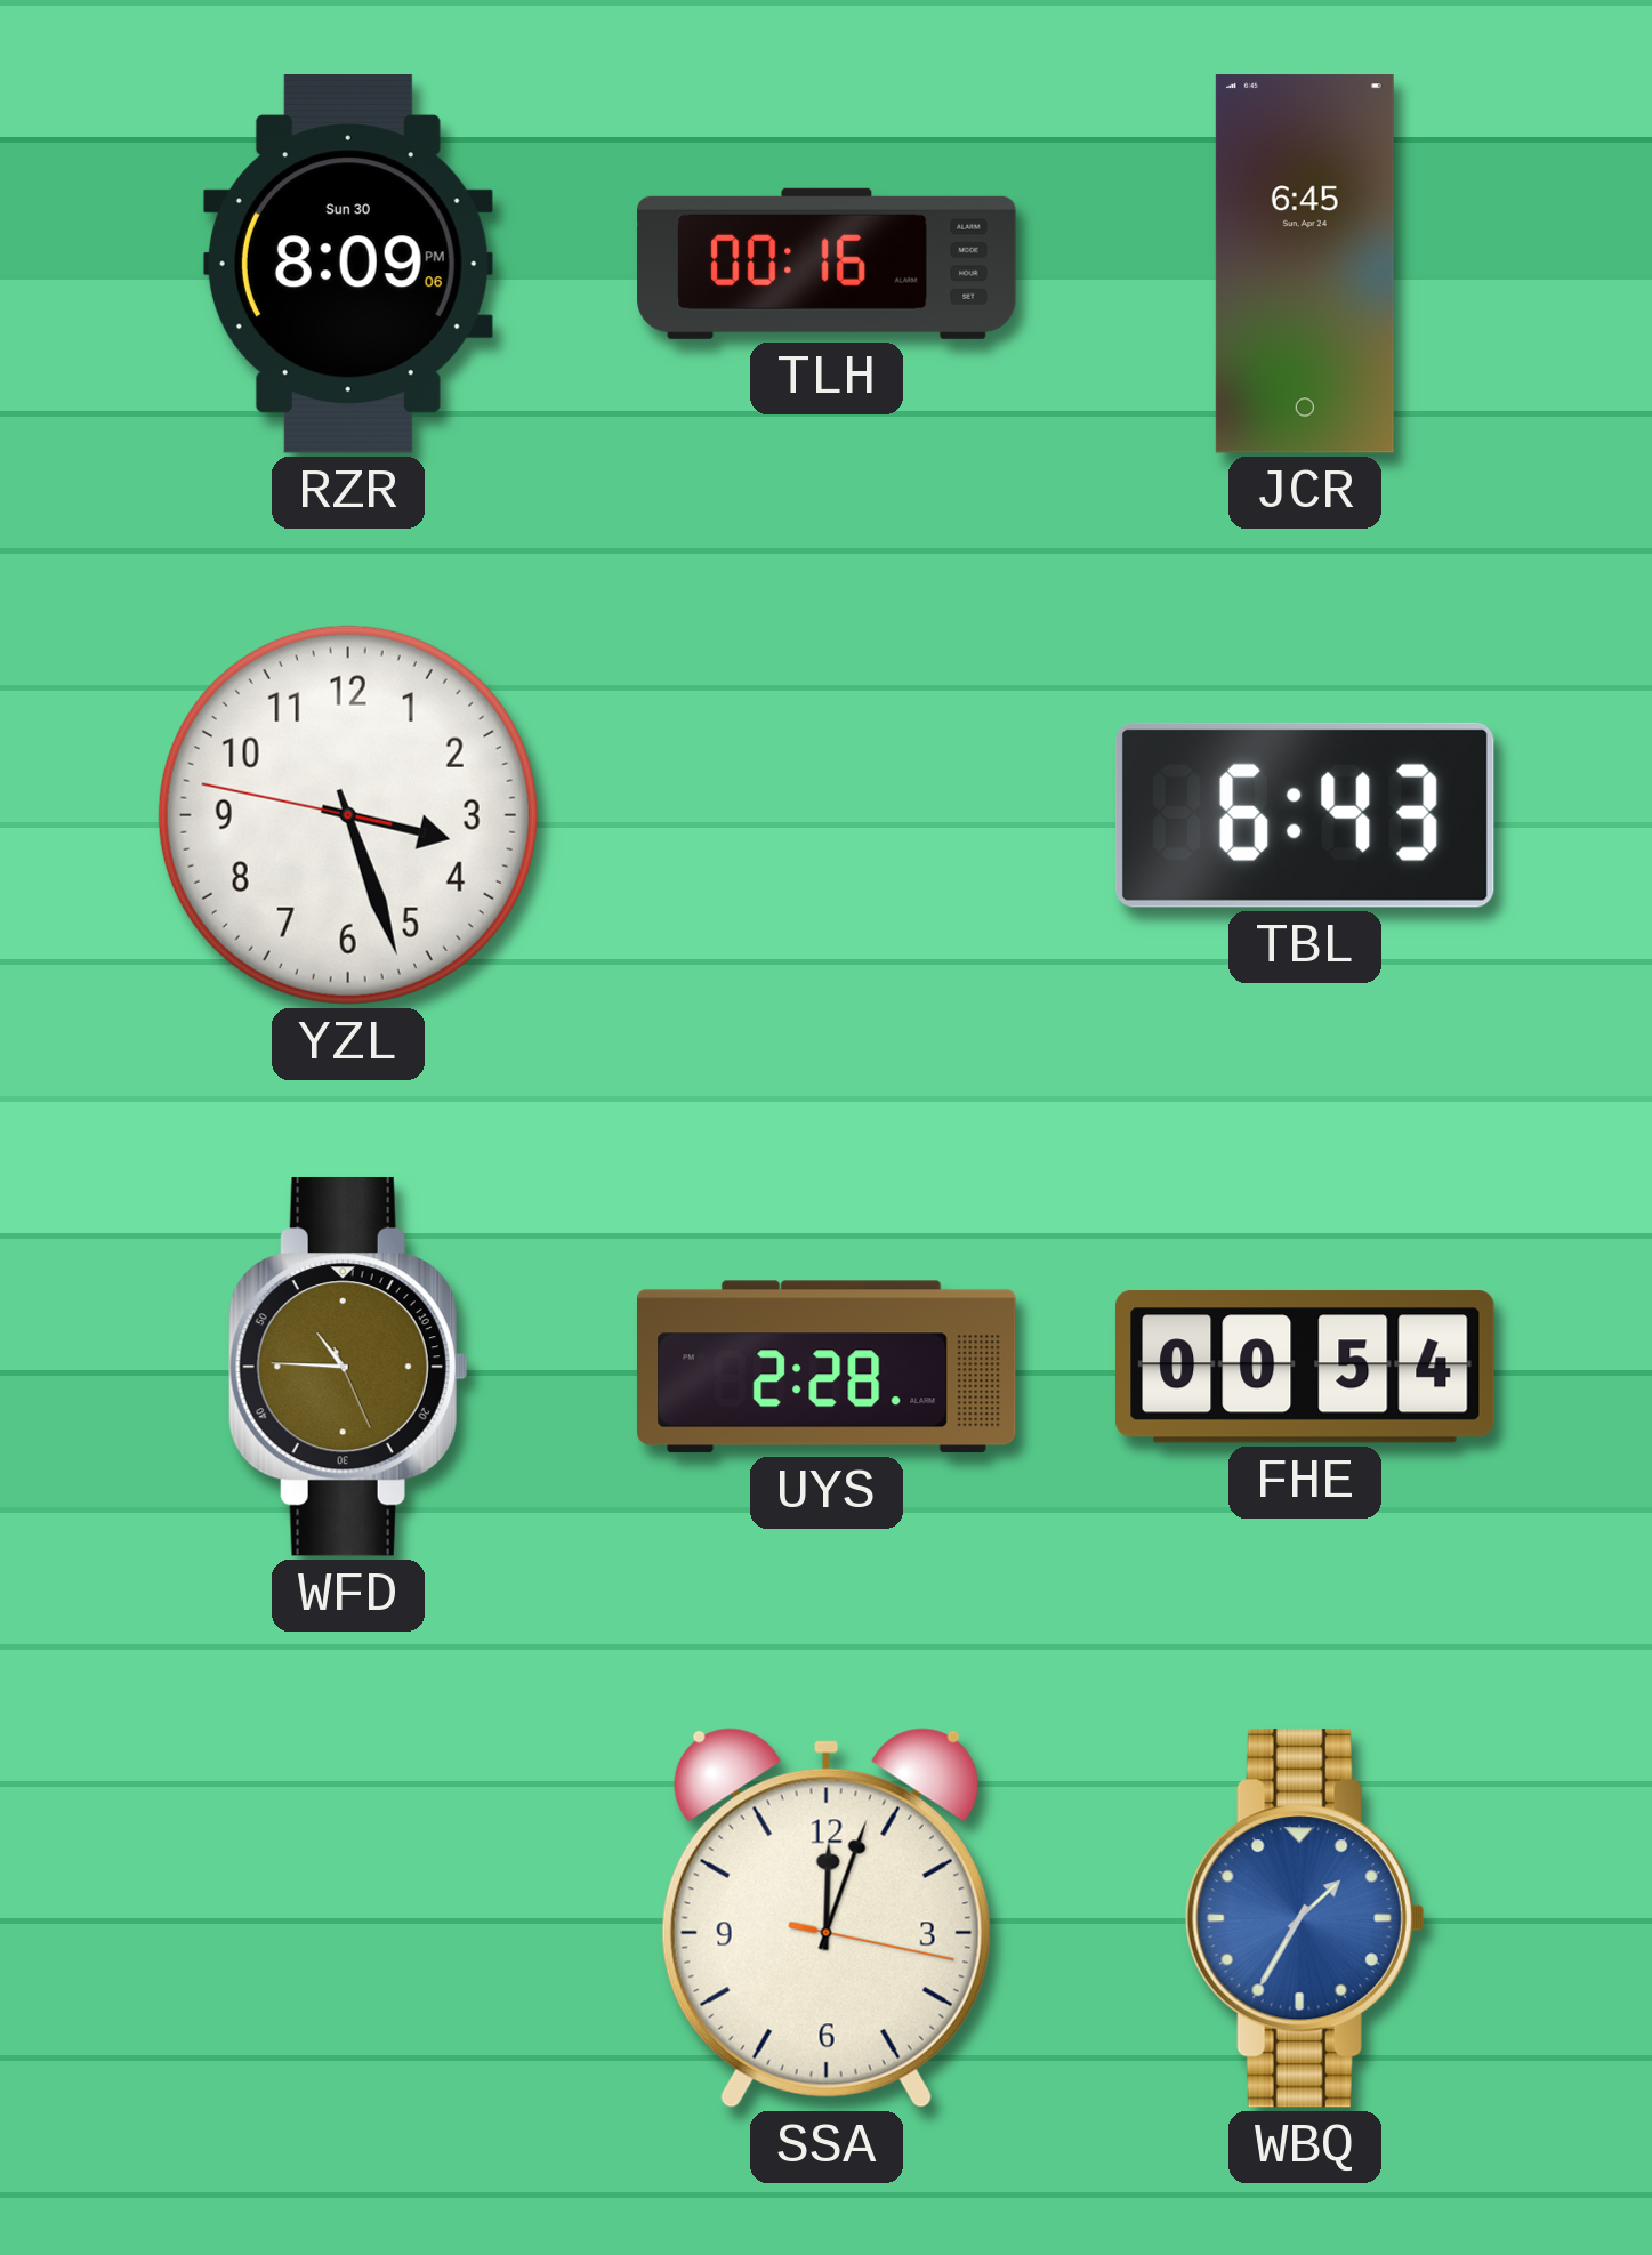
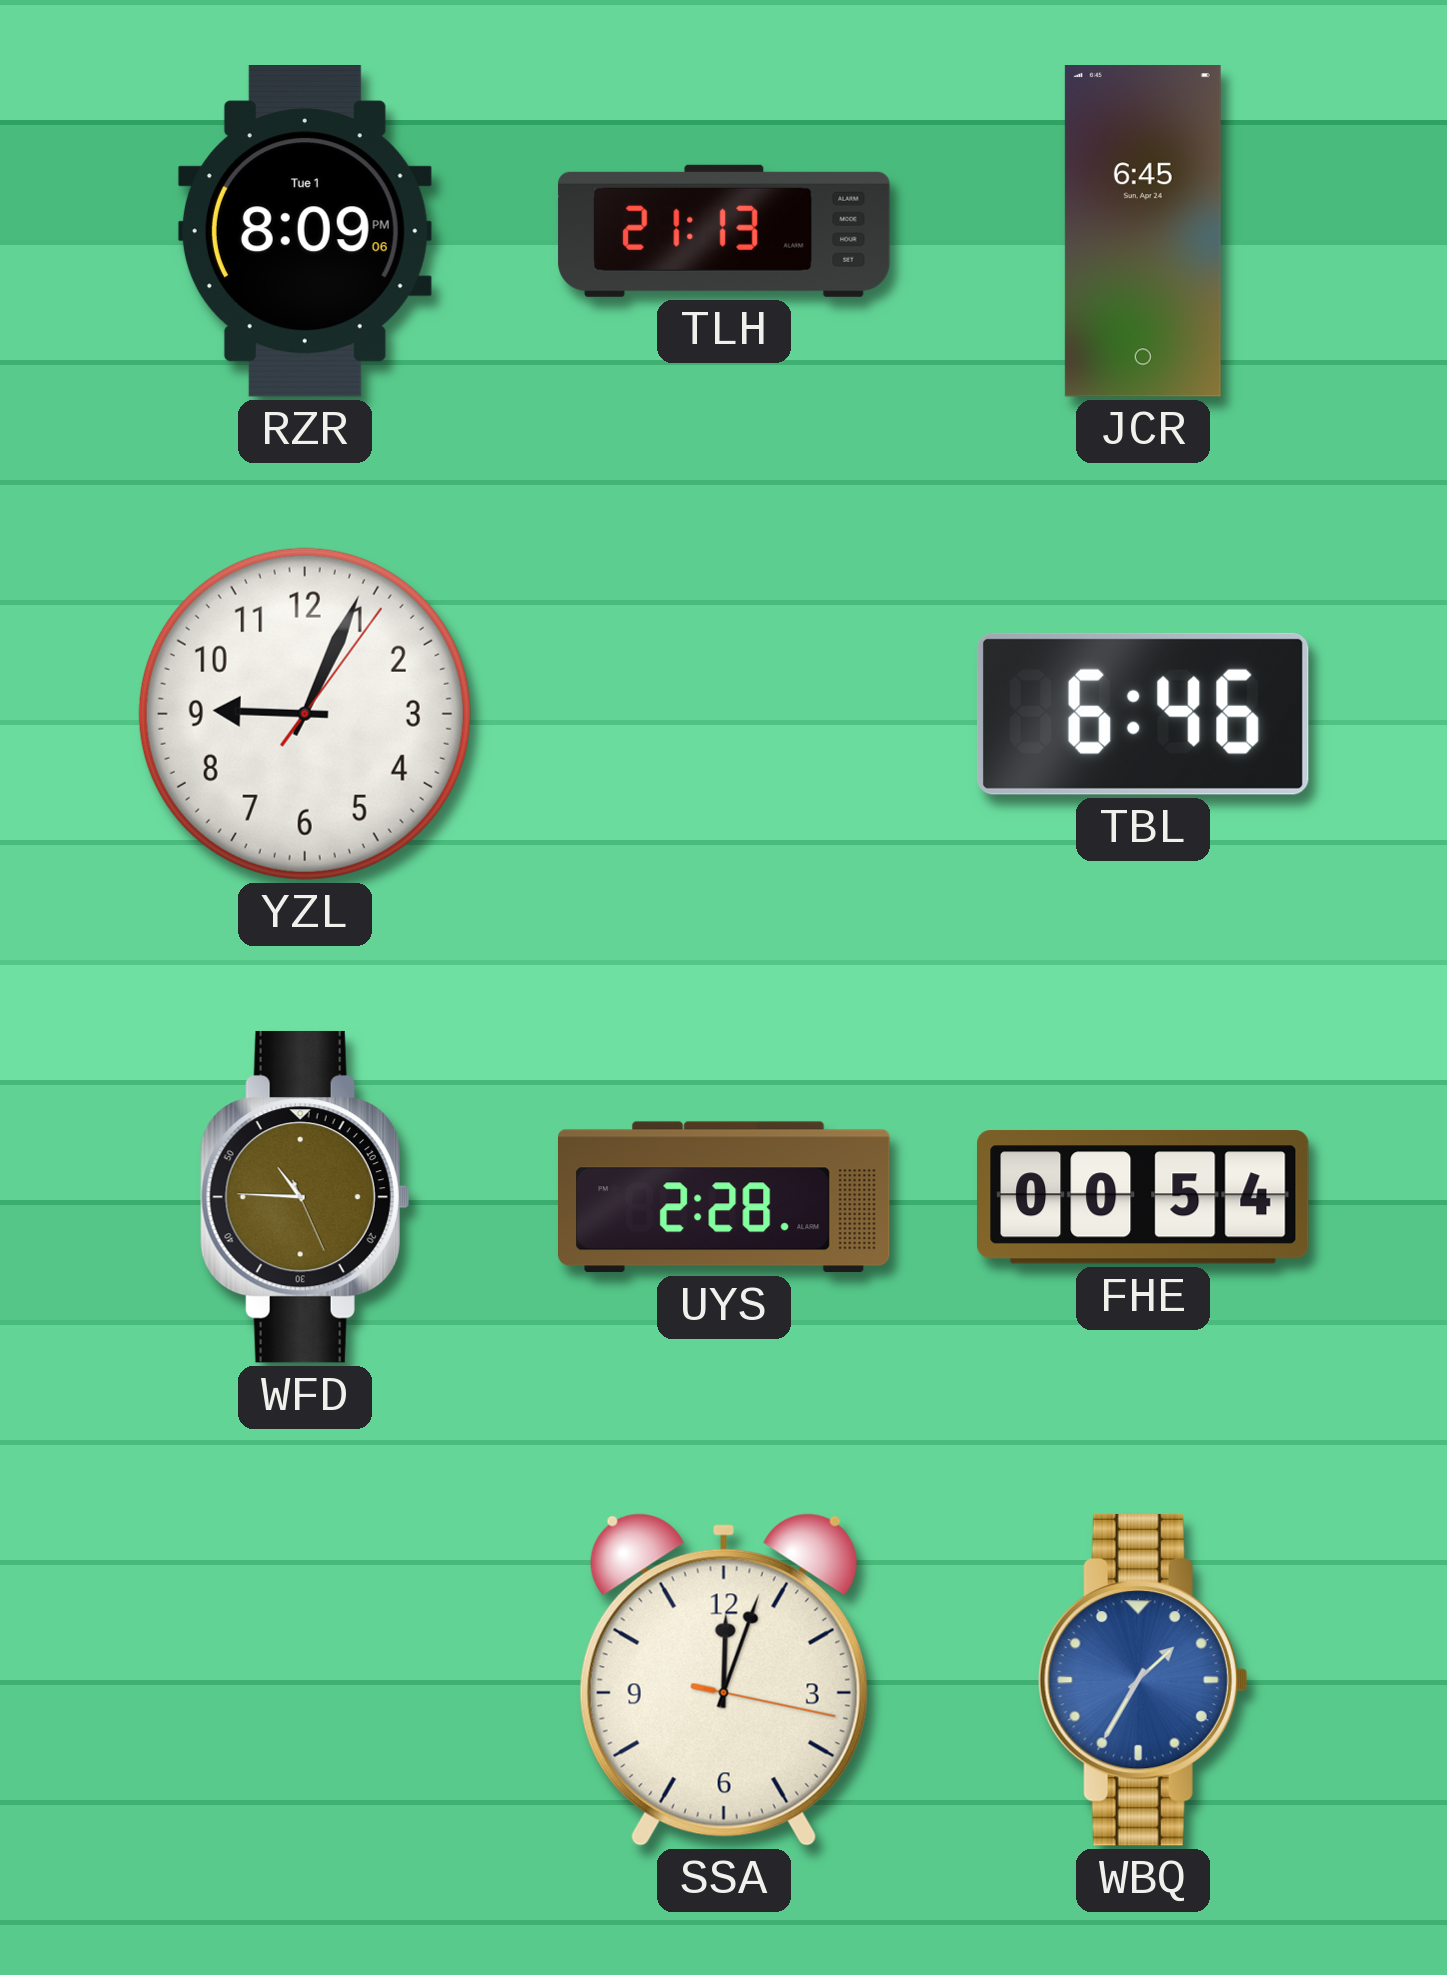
RZR date: Sun 30 -> Tue 1
TLH: 00:16 -> 21:13
YZL: 3:26 -> 9:04
TBL: 6:43 -> 6:46
